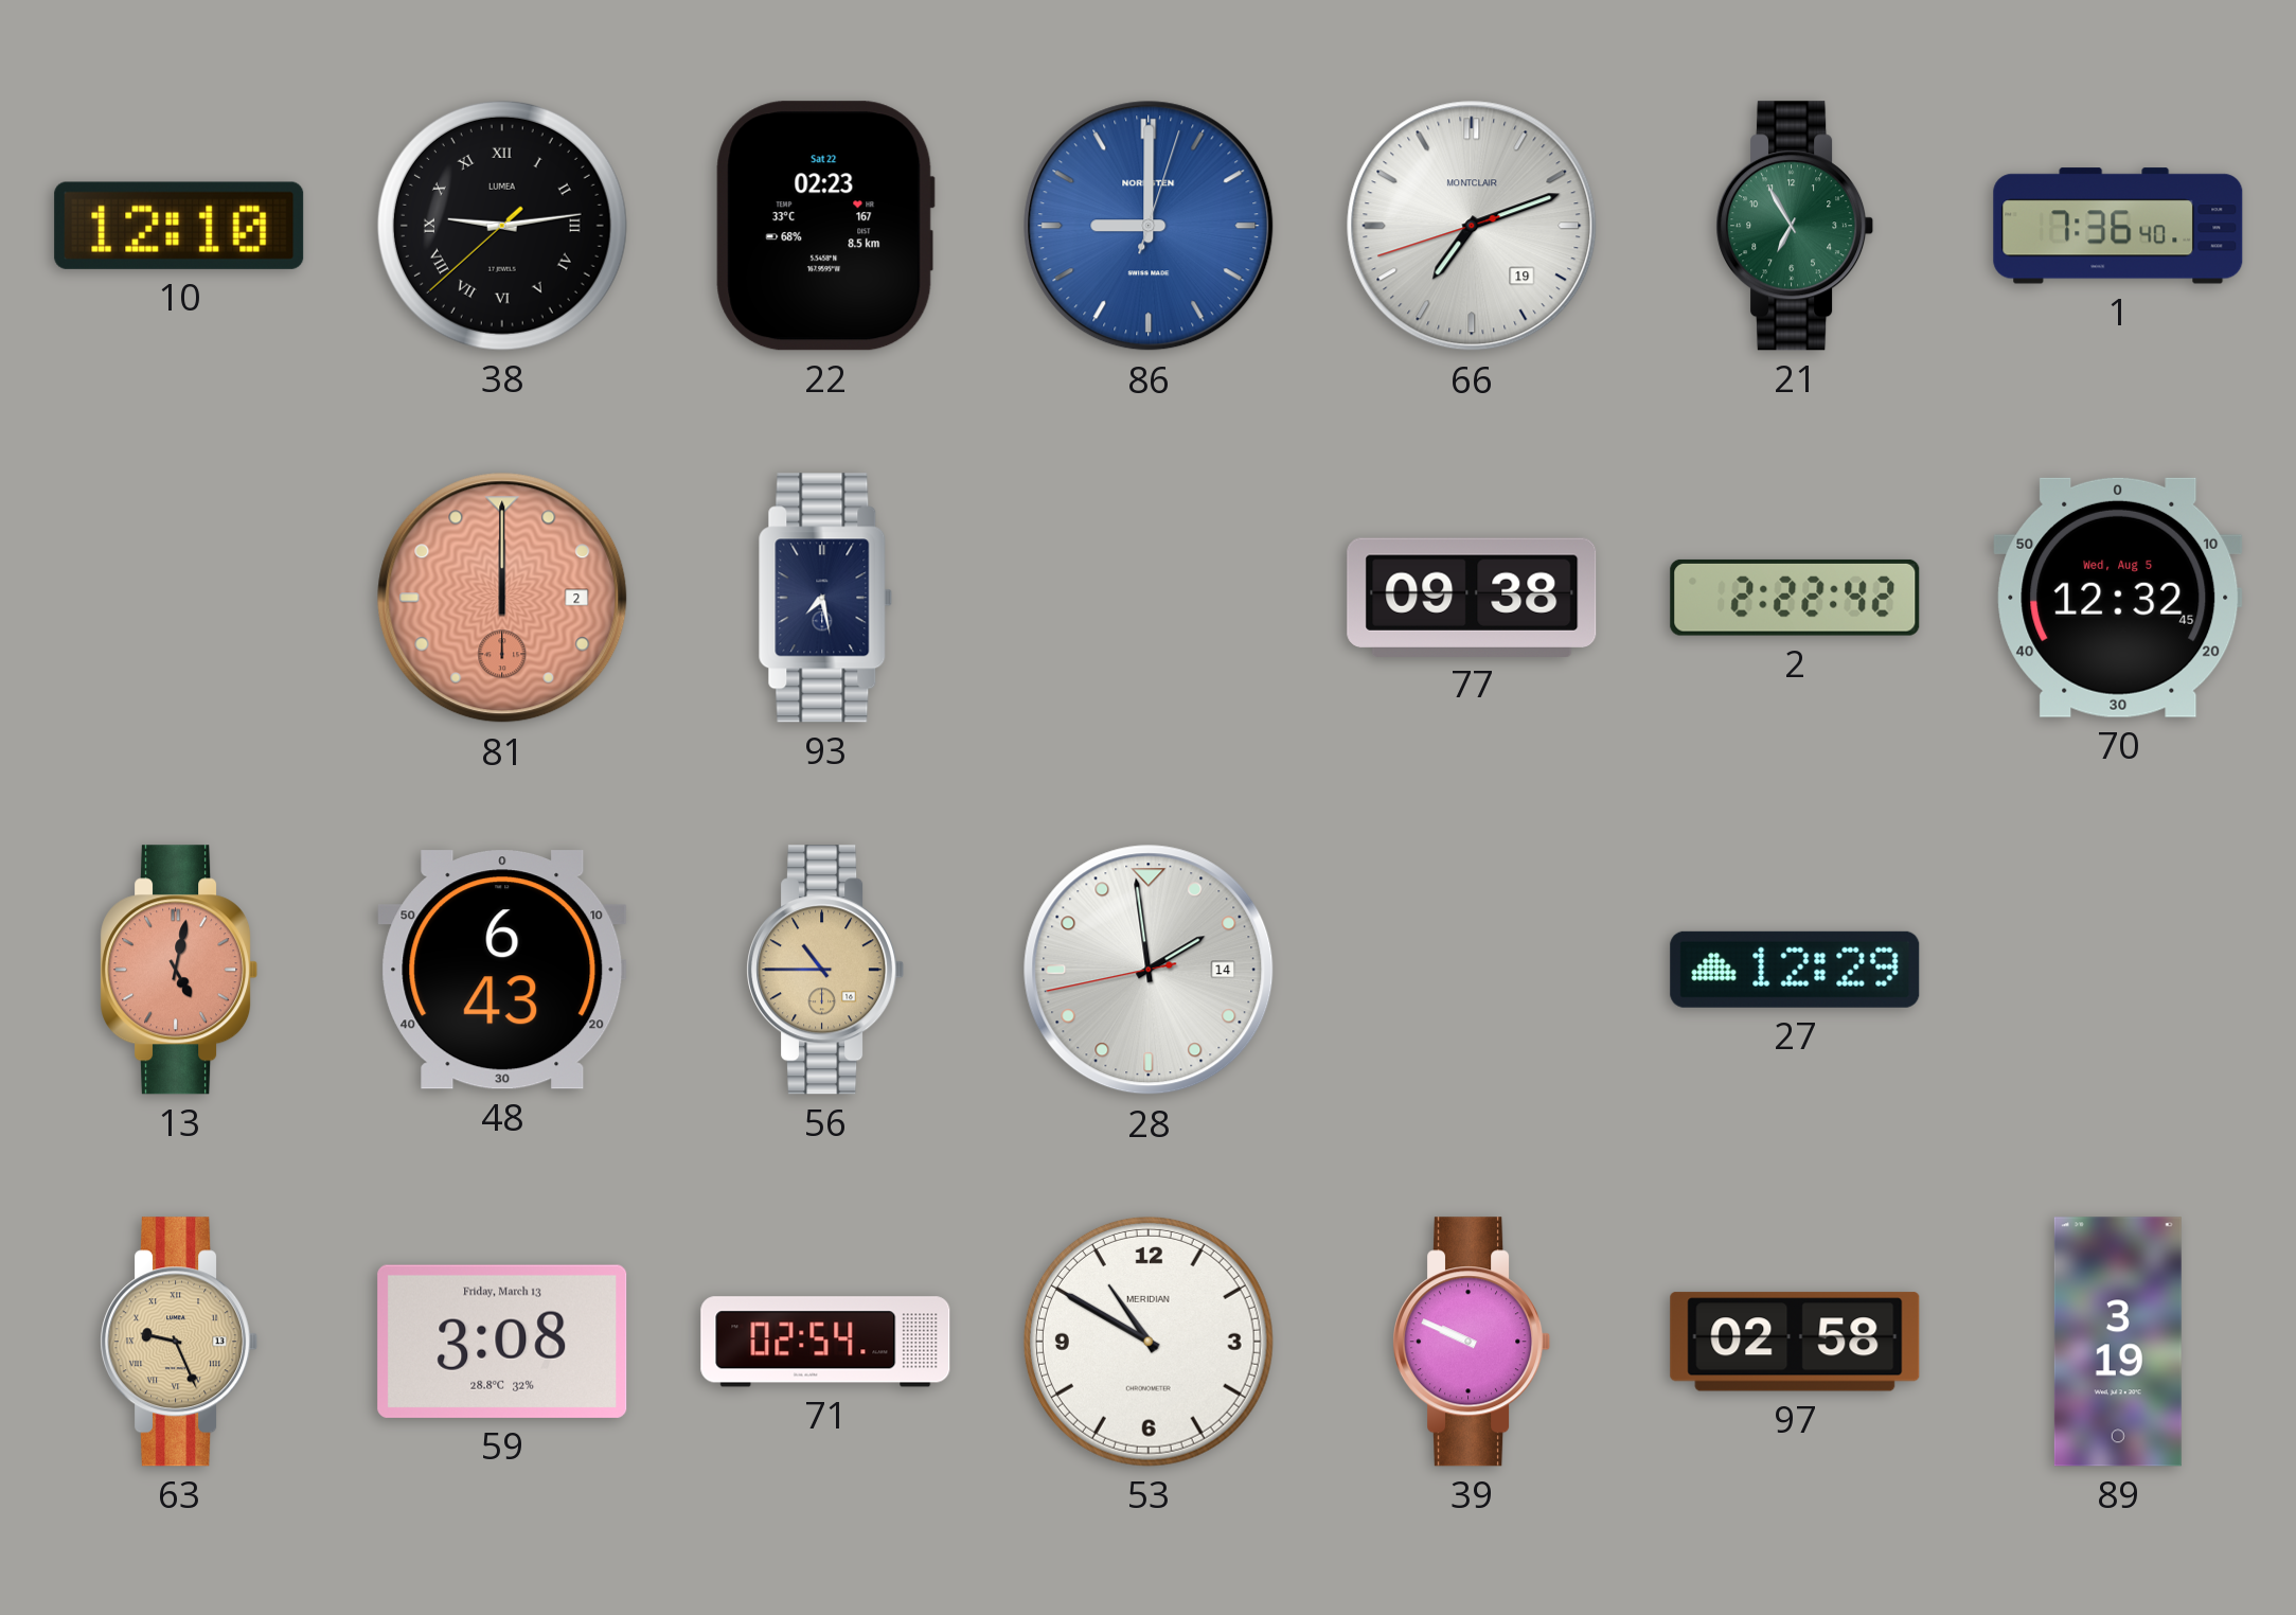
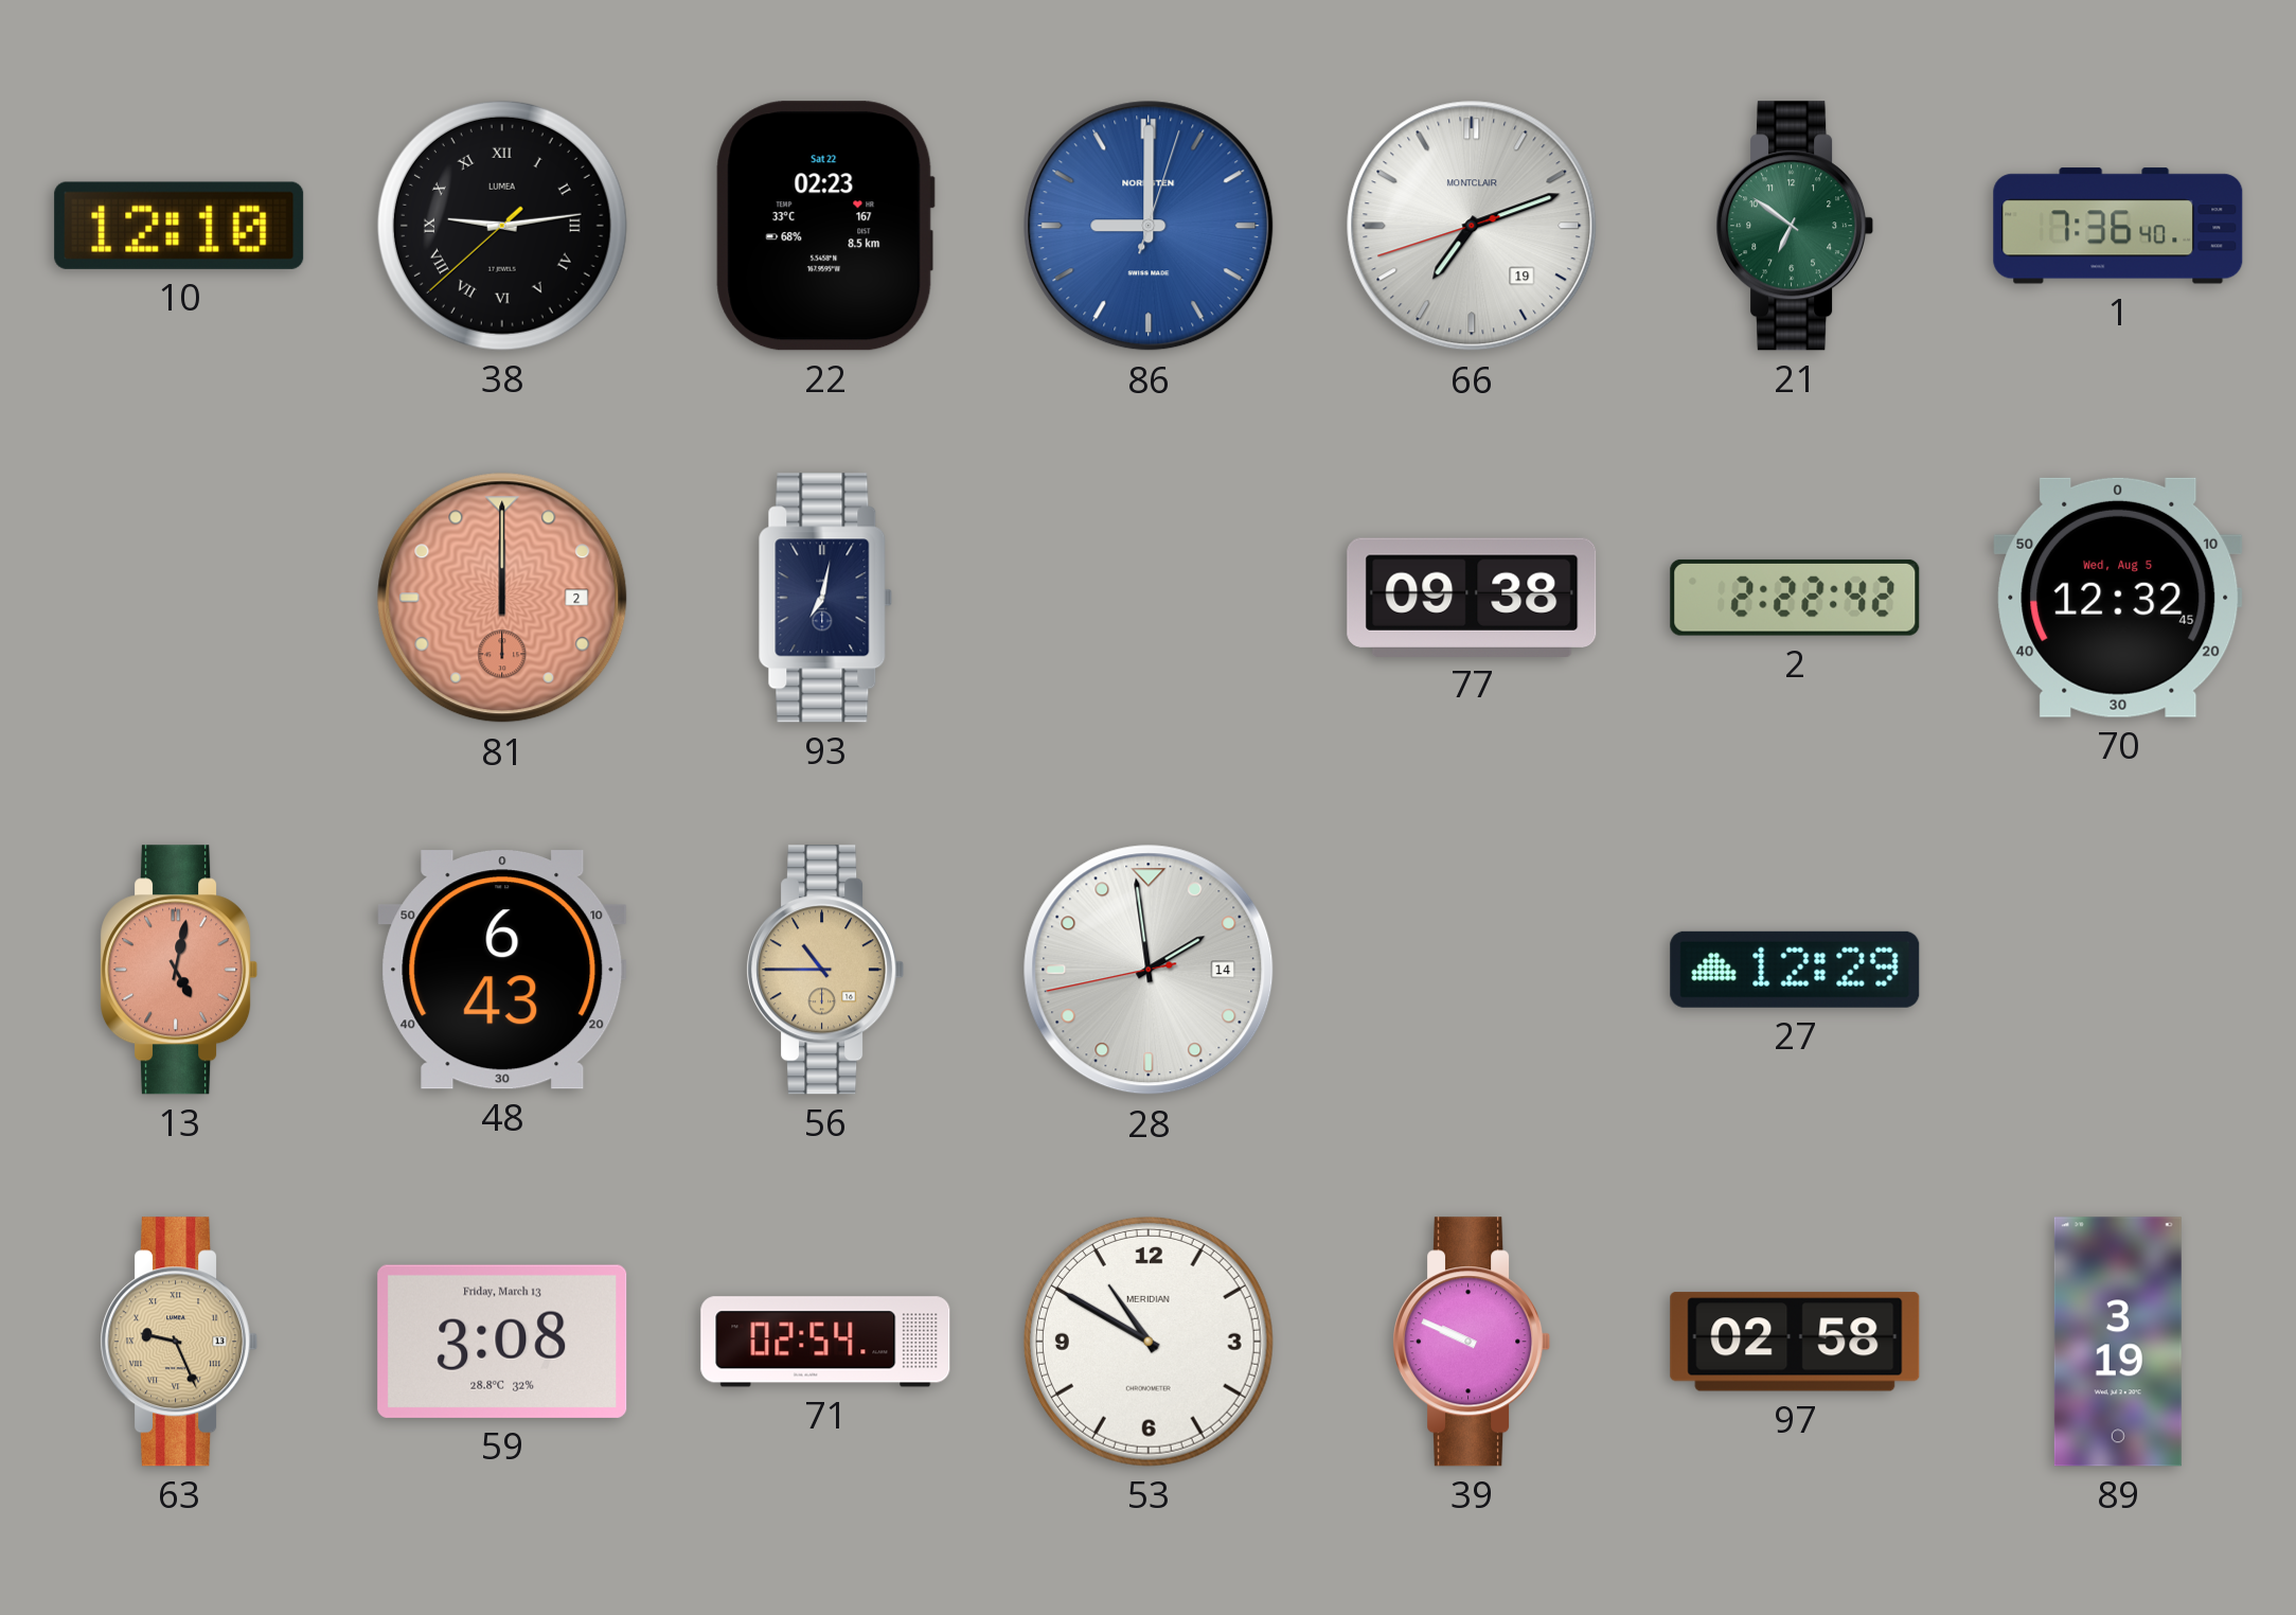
21: 6:55 -> 6:51
93: 7:28 -> 7:02
